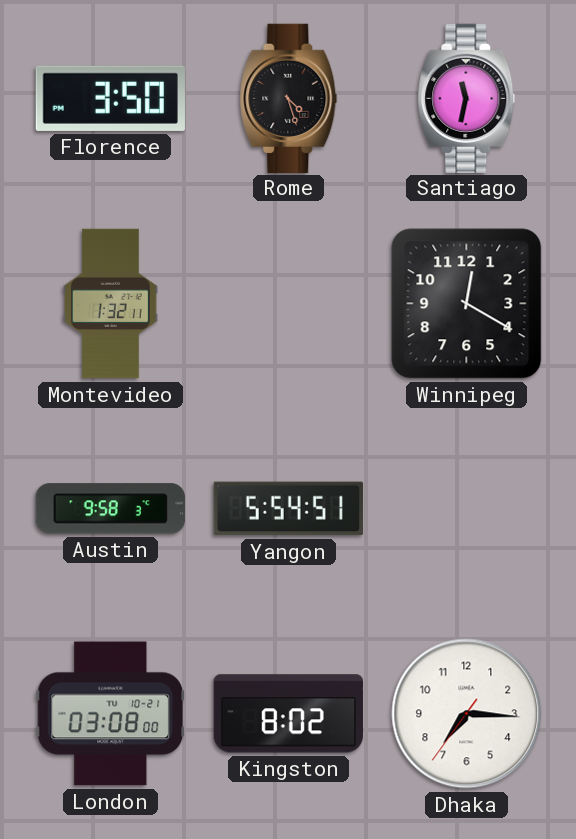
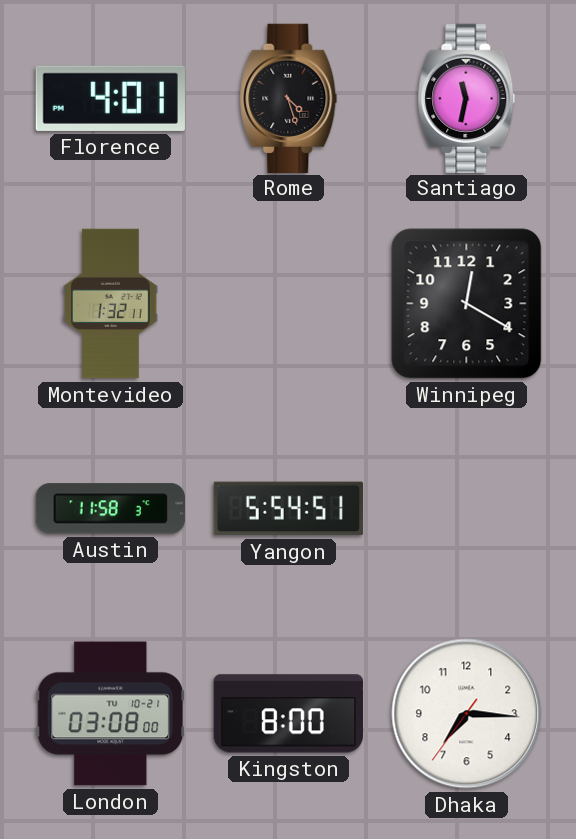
Florence: 3:50 -> 4:01
Austin: 9:58 -> 11:58
Kingston: 8:02 -> 8:00
